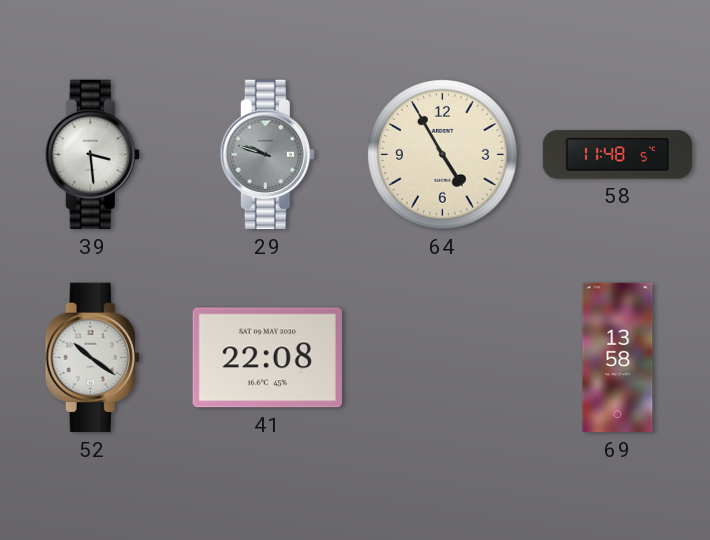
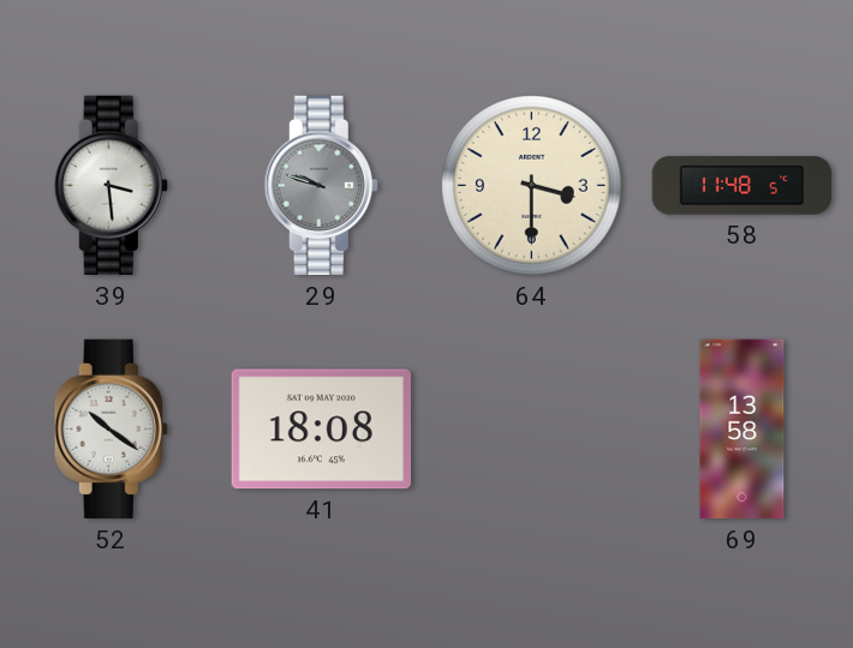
64: 4:55 -> 3:30
41: 22:08 -> 18:08
